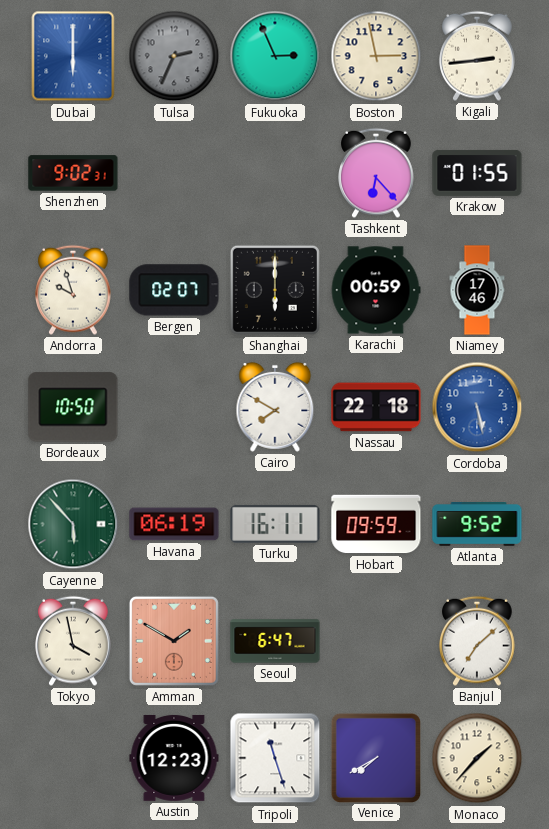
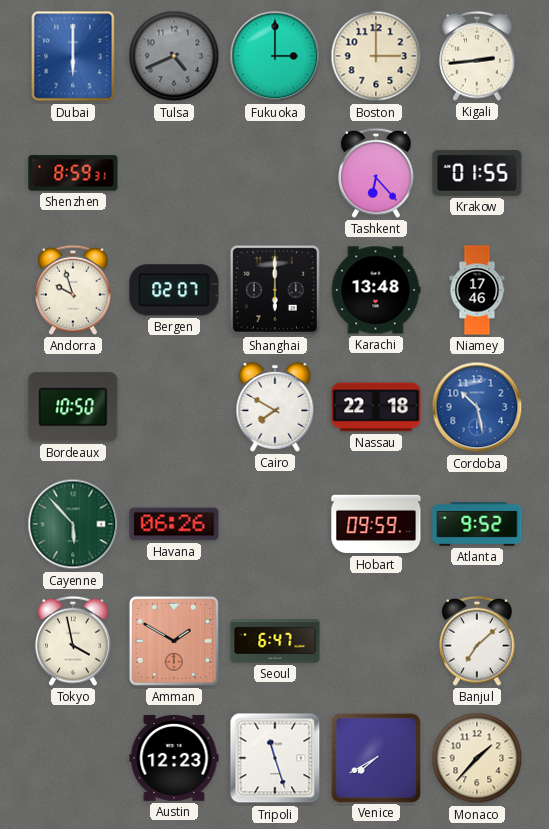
Tulsa: 2:34 -> 4:41
Fukuoka: 2:56 -> 3:00
Boston: 2:58 -> 3:00
Shenzhen: 9:02 -> 8:59
Karachi: 00:59 -> 13:48
Cordoba: 5:28 -> 10:28
Havana: 06:19 -> 06:26
Turku: 16:11 -> none
